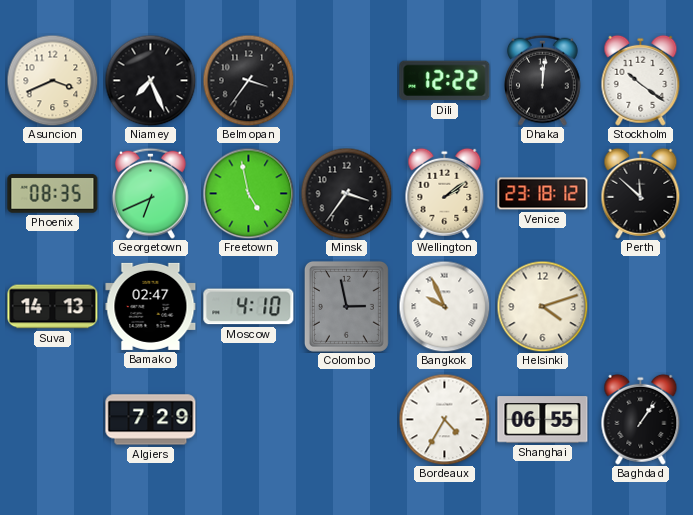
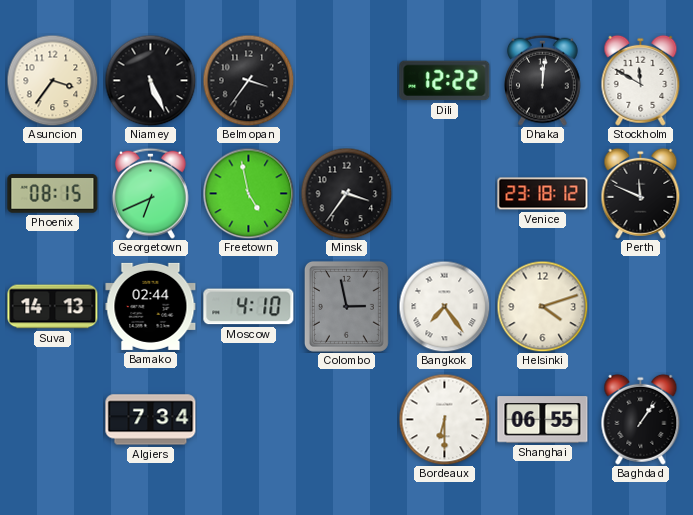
Asuncion: 3:41 -> 3:36
Niamey: 7:26 -> 5:26
Stockholm: 10:21 -> 11:50
Phoenix: 08:35 -> 08:15
Wellington: 2:09 -> none
Perth: 11:52 -> 11:49
Bamako: 02:47 -> 02:44
Bangkok: 9:56 -> 7:24
Algiers: 7:29 -> 7:34
Bordeaux: 4:35 -> 6:30
